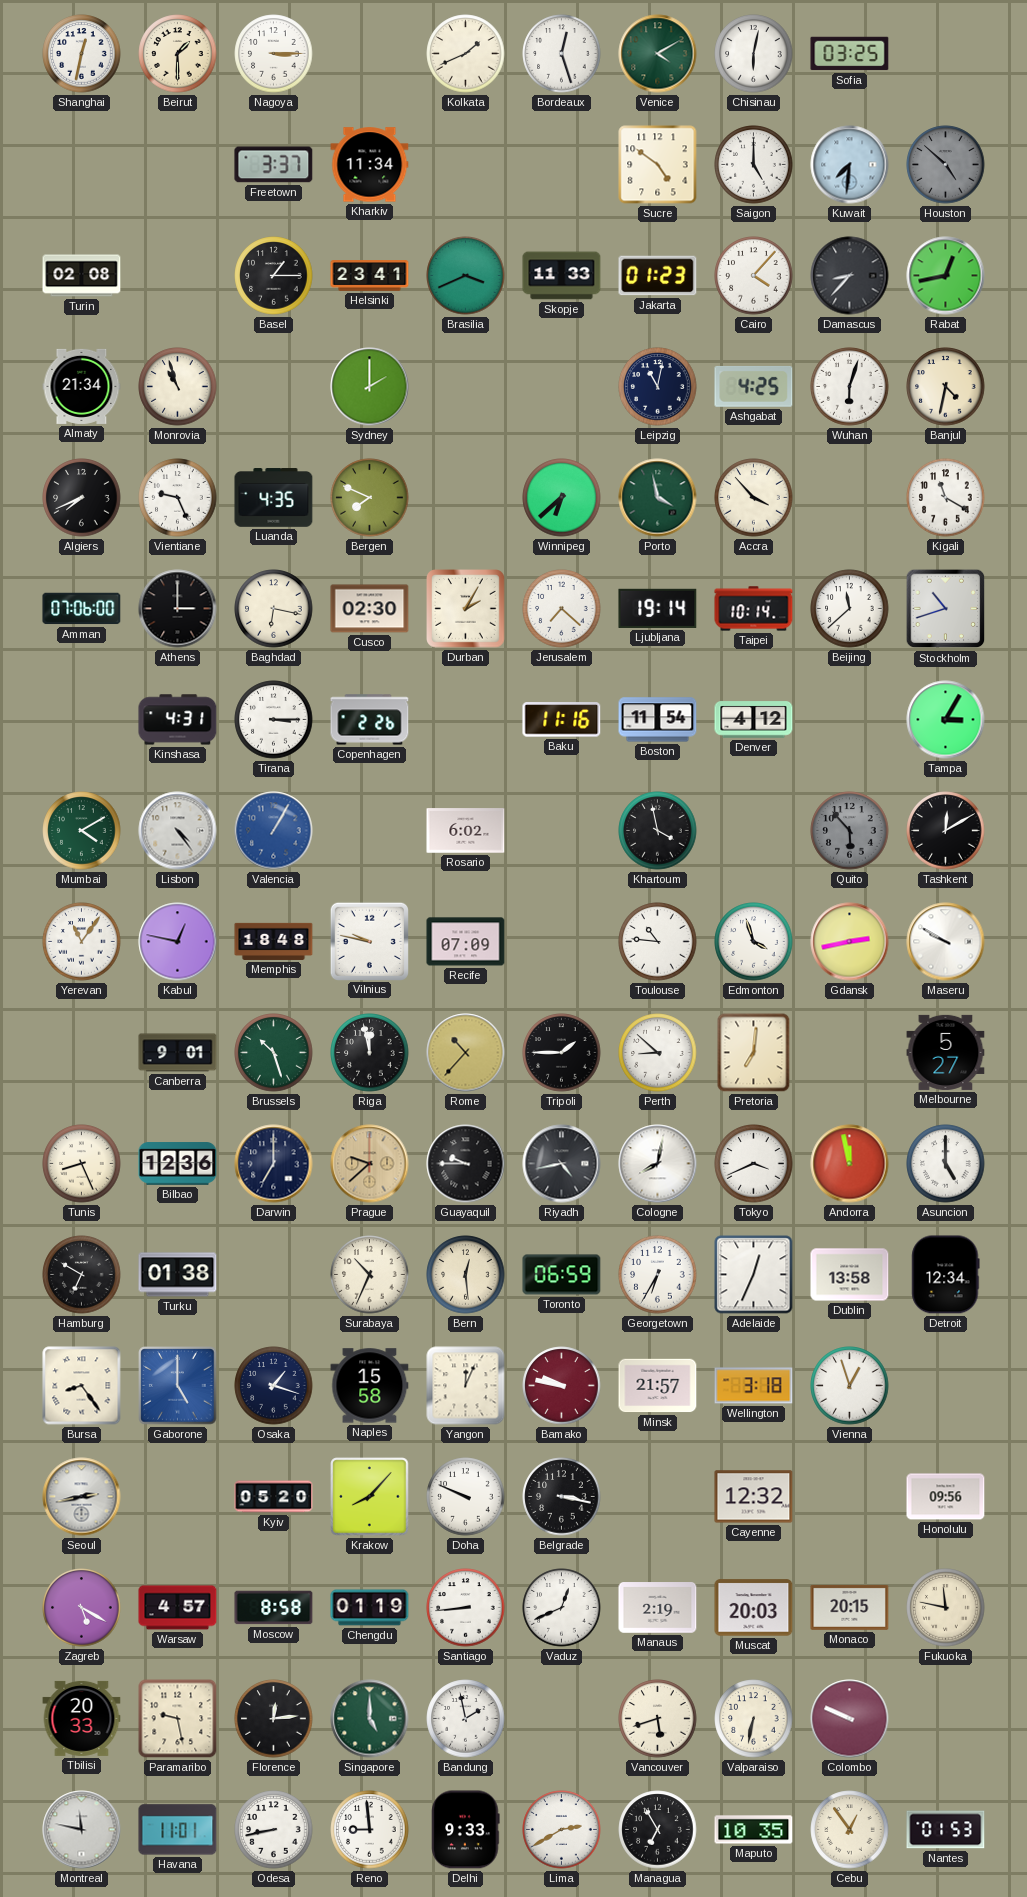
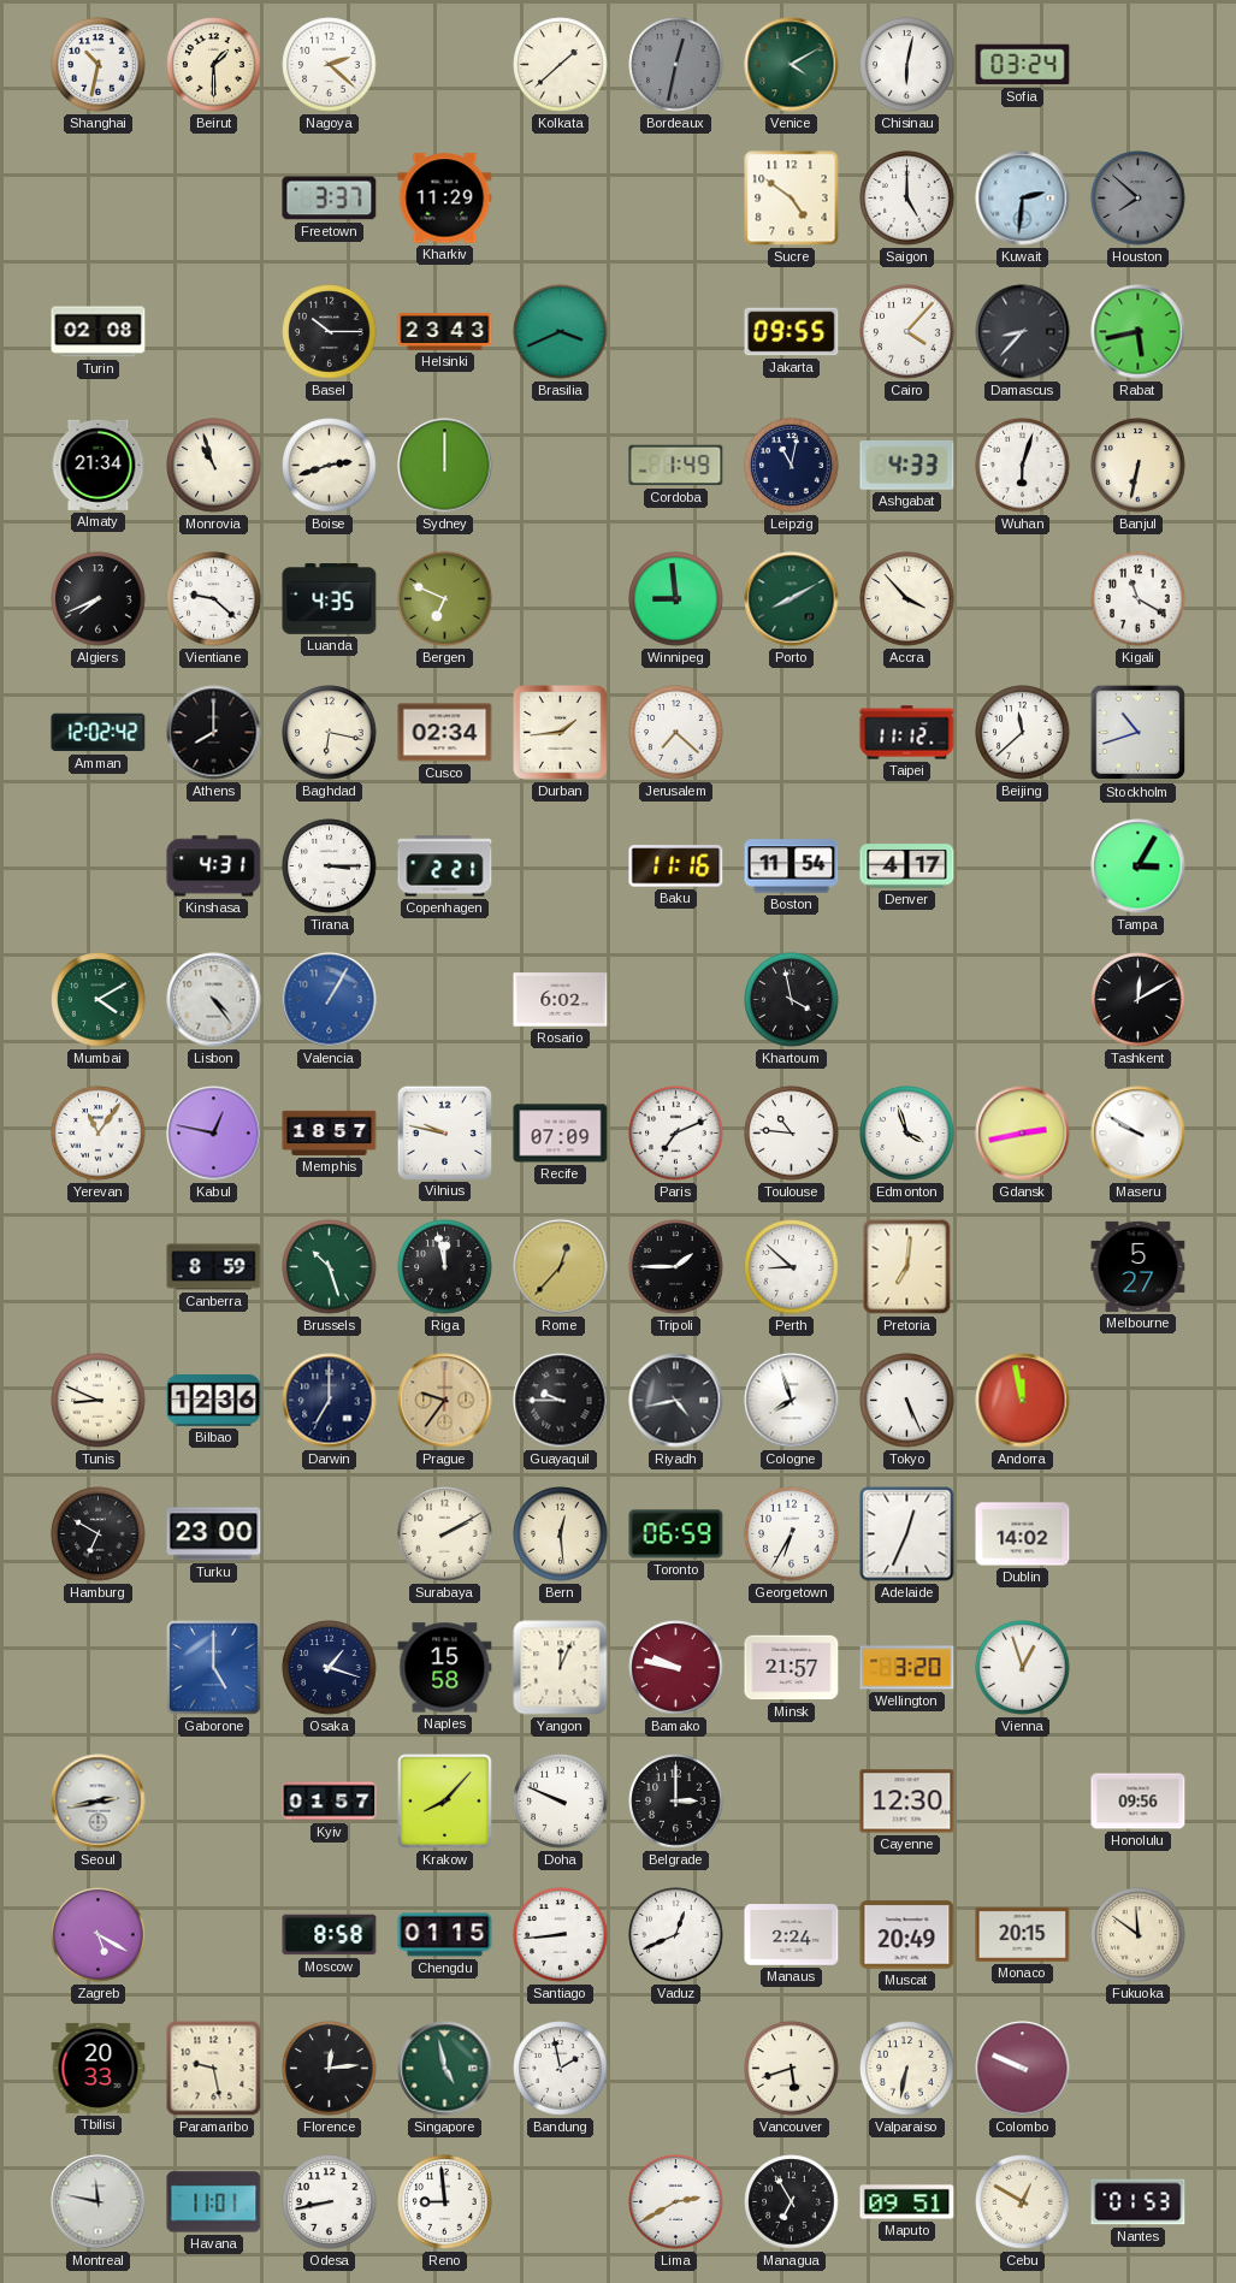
Shanghai: 12:32 -> 10:32
Nagoya: 3:15 -> 2:22
Kolkata: 1:41 -> 1:38
Bordeaux: 12:27 -> 12:32
Bordeaux dial: white -> grey
Sofia: 03:25 -> 03:24
Kharkiv: 11:34 -> 11:29
Kuwait: 7:31 -> 2:31
Houston: 4:52 -> 7:52
Basel: 1:15 -> 10:15
Helsinki: 23:41 -> 23:43
Skopje: 11:33 -> none
Jakarta: 01:23 -> 09:55
Rabat: 12:43 -> 5:43
Boise: none -> 2:42
Sydney: 2:00 -> 12:00
Cordoba: none -> 1:49
Ashgabat: 4:25 -> 4:33
Banjul: 4:32 -> 6:32
Vientiane: 9:26 -> 9:22
Bergen: 7:49 -> 6:49
Winnipeg: 6:38 -> 8:59
Porto: 3:58 -> 8:10
Amman: 07:06 -> 12:02
Athens: 3:00 -> 8:00
Cusco: 02:30 -> 02:34
Durban: 2:05 -> 1:44
Ljubljana: 19:14 -> none
Taipei: 10:14 -> 11:12
Copenhagen: 2:26 -> 2:21
Denver: 4:12 -> 4:17
Quito: 5:53 -> none
Memphis: 18:48 -> 18:57
Paris: none -> 7:11
Canberra: 9:01 -> 8:59
Rome: 10:37 -> 12:37
Tunis: 8:26 -> 8:49
Prague: 9:38 -> 9:36
Cologne: 8:02 -> 7:57
Tokyo: 3:41 -> 5:26
Asuncion: 5:00 -> none
Turku: 01:38 -> 23:00
Surabaya: 10:34 -> 2:10
Dublin: 13:58 -> 14:02
Detroit: 12:34 -> none
Bursa: 8:24 -> none
Wellington: 3:18 -> 3:20
Kyiv: 05:20 -> 01:57
Belgrade: 3:17 -> 3:00
Cayenne: 12:32 -> 12:30
Warsaw: 4:57 -> none
Chengdu: 01:19 -> 01:15
Manaus: 2:19 -> 2:24
Muscat: 20:03 -> 20:49
Fukuoka: 11:47 -> 11:51
Singapore: 5:00 -> 4:58
Delhi: 9:33 -> none
Maputo: 10:35 -> 09:51
Cebu: 12:54 -> 12:50
